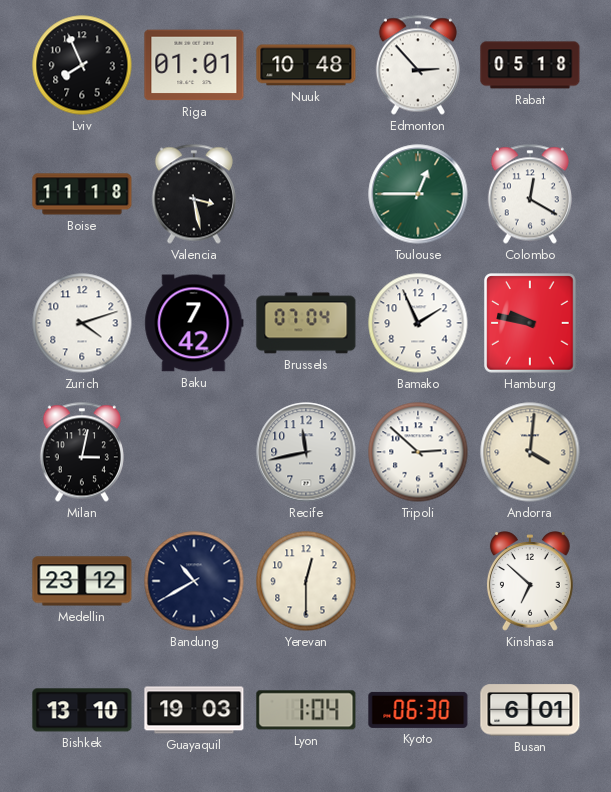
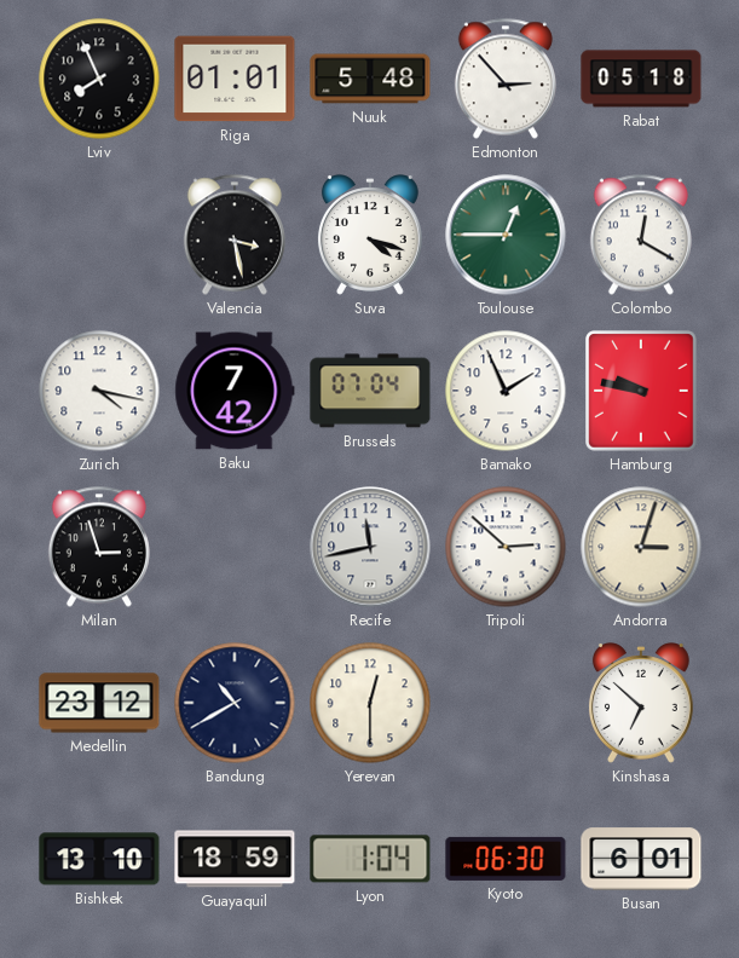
Nuuk: 10:48 -> 5:48
Boise: 11:18 -> none
Suva: none -> 4:18
Zurich: 4:12 -> 4:17
Milan: 3:02 -> 2:57
Andorra: 4:01 -> 3:03
Guayaquil: 19:03 -> 18:59
